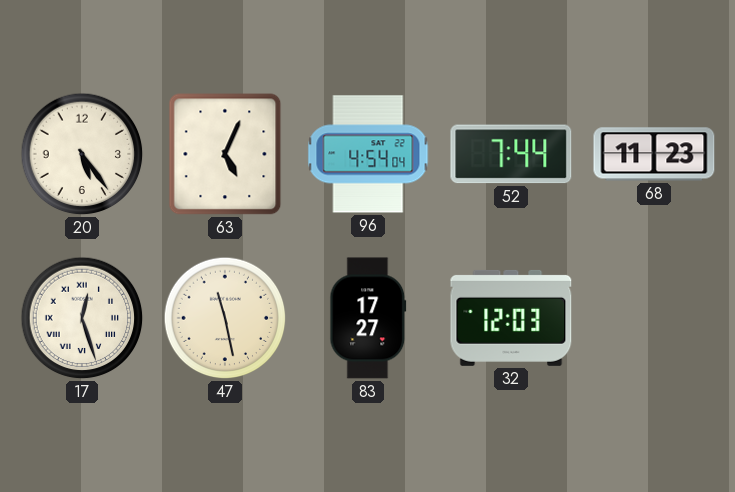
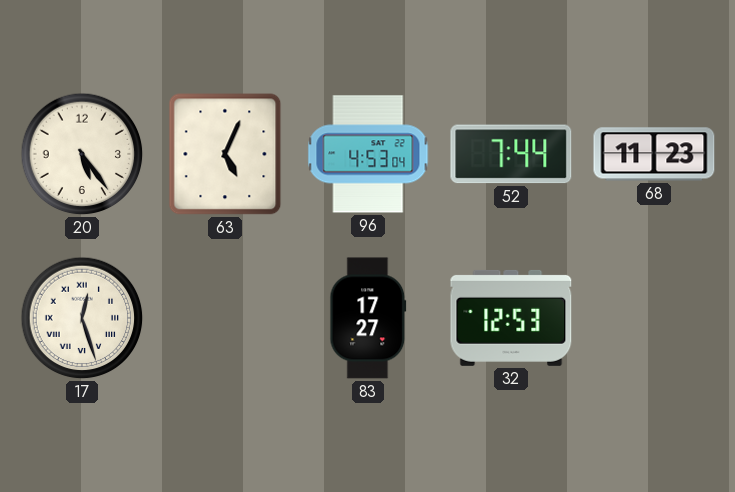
96: 4:54 -> 4:53
47: 11:28 -> none
32: 12:03 -> 12:53
